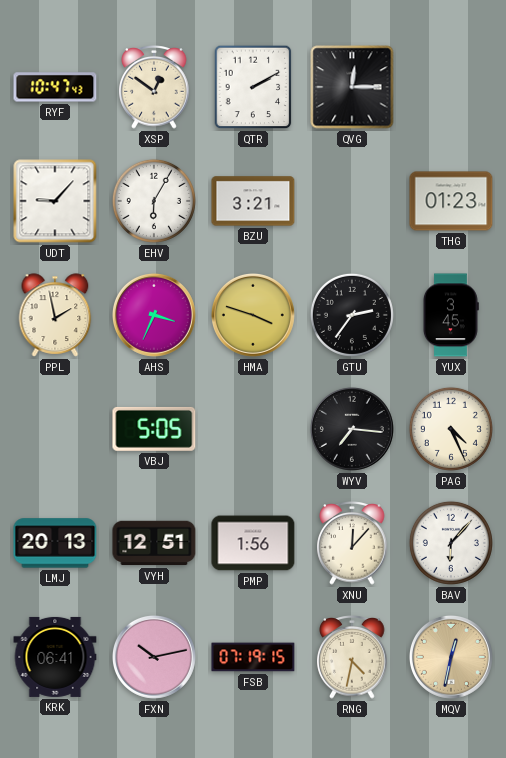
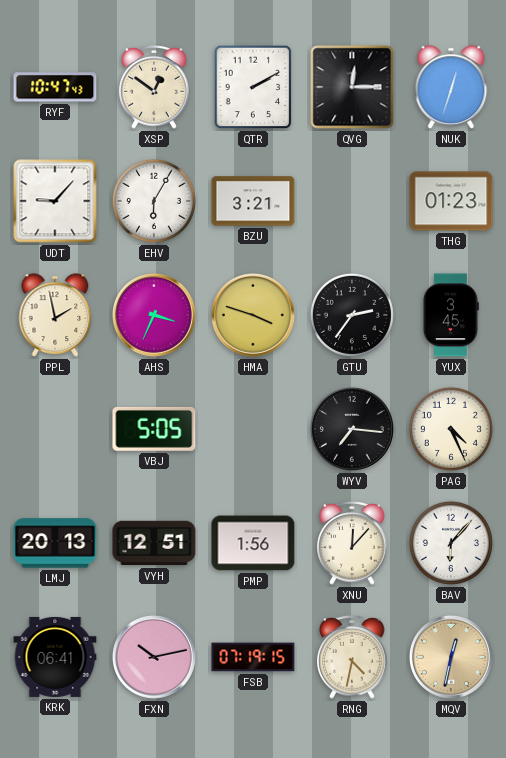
NUK: none -> 12:33
